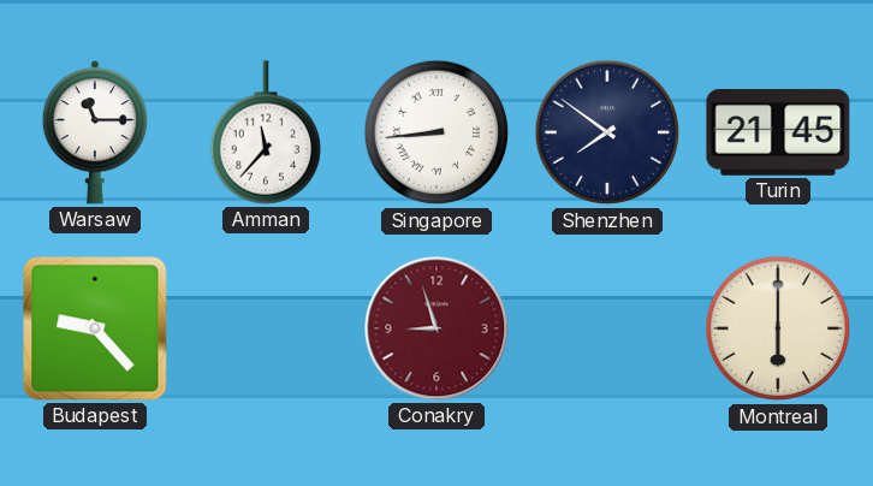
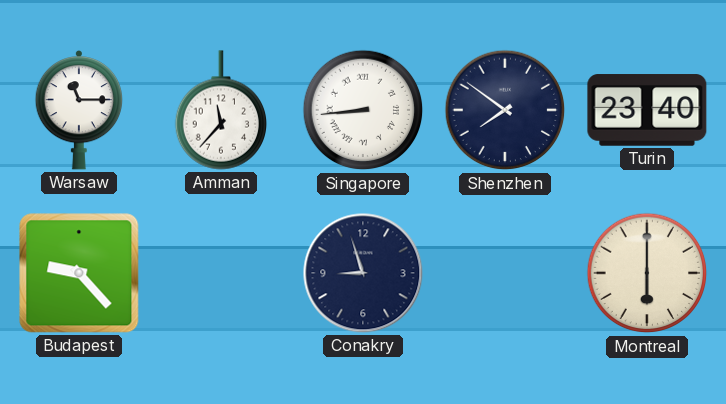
Turin: 21:45 -> 23:40
Conakry dial: burgundy -> navy
